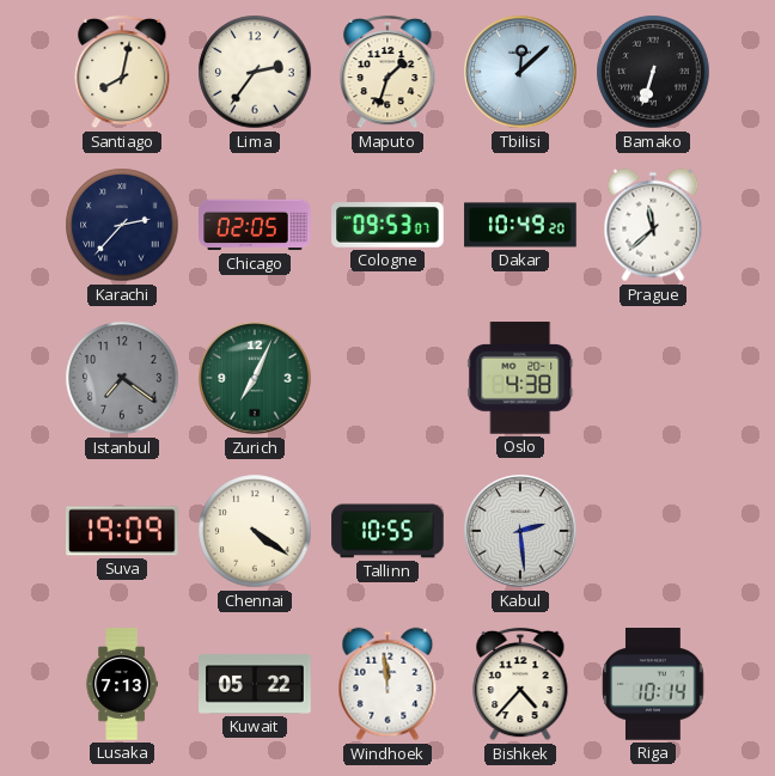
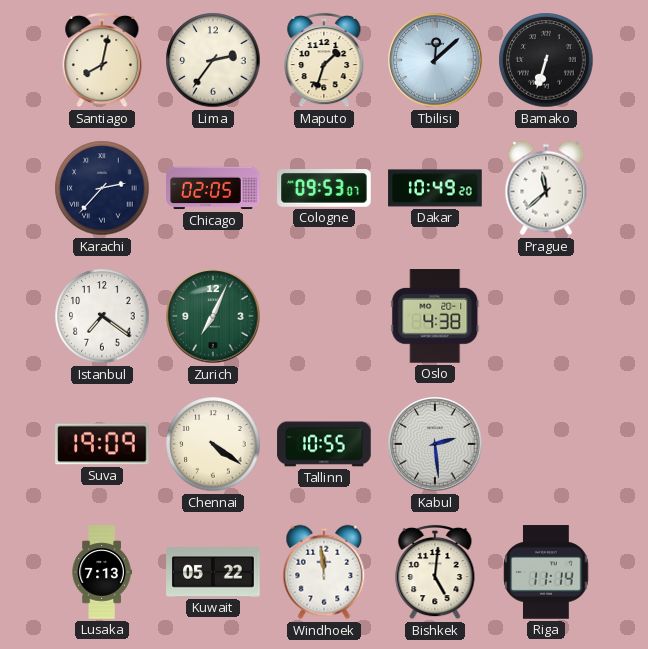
Istanbul dial: grey -> white
Bishkek: 4:37 -> 5:01
Riga: 10:14 -> 11:14
